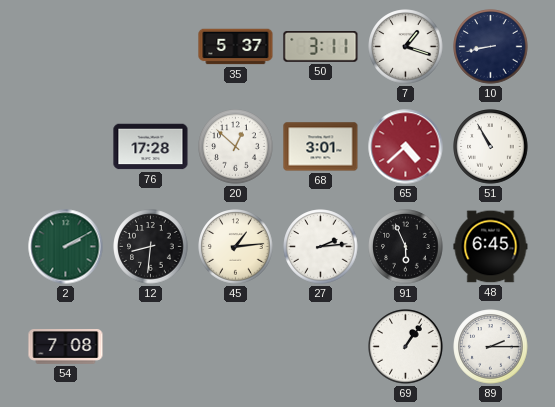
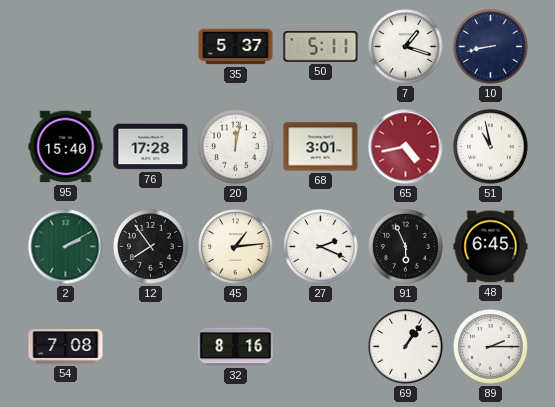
50: 3:11 -> 5:11
95: none -> 15:40
20: 12:52 -> 12:02
65: 4:38 -> 4:43
51: 10:55 -> 10:58
12: 8:31 -> 7:54
27: 2:14 -> 2:19
32: none -> 8:16
